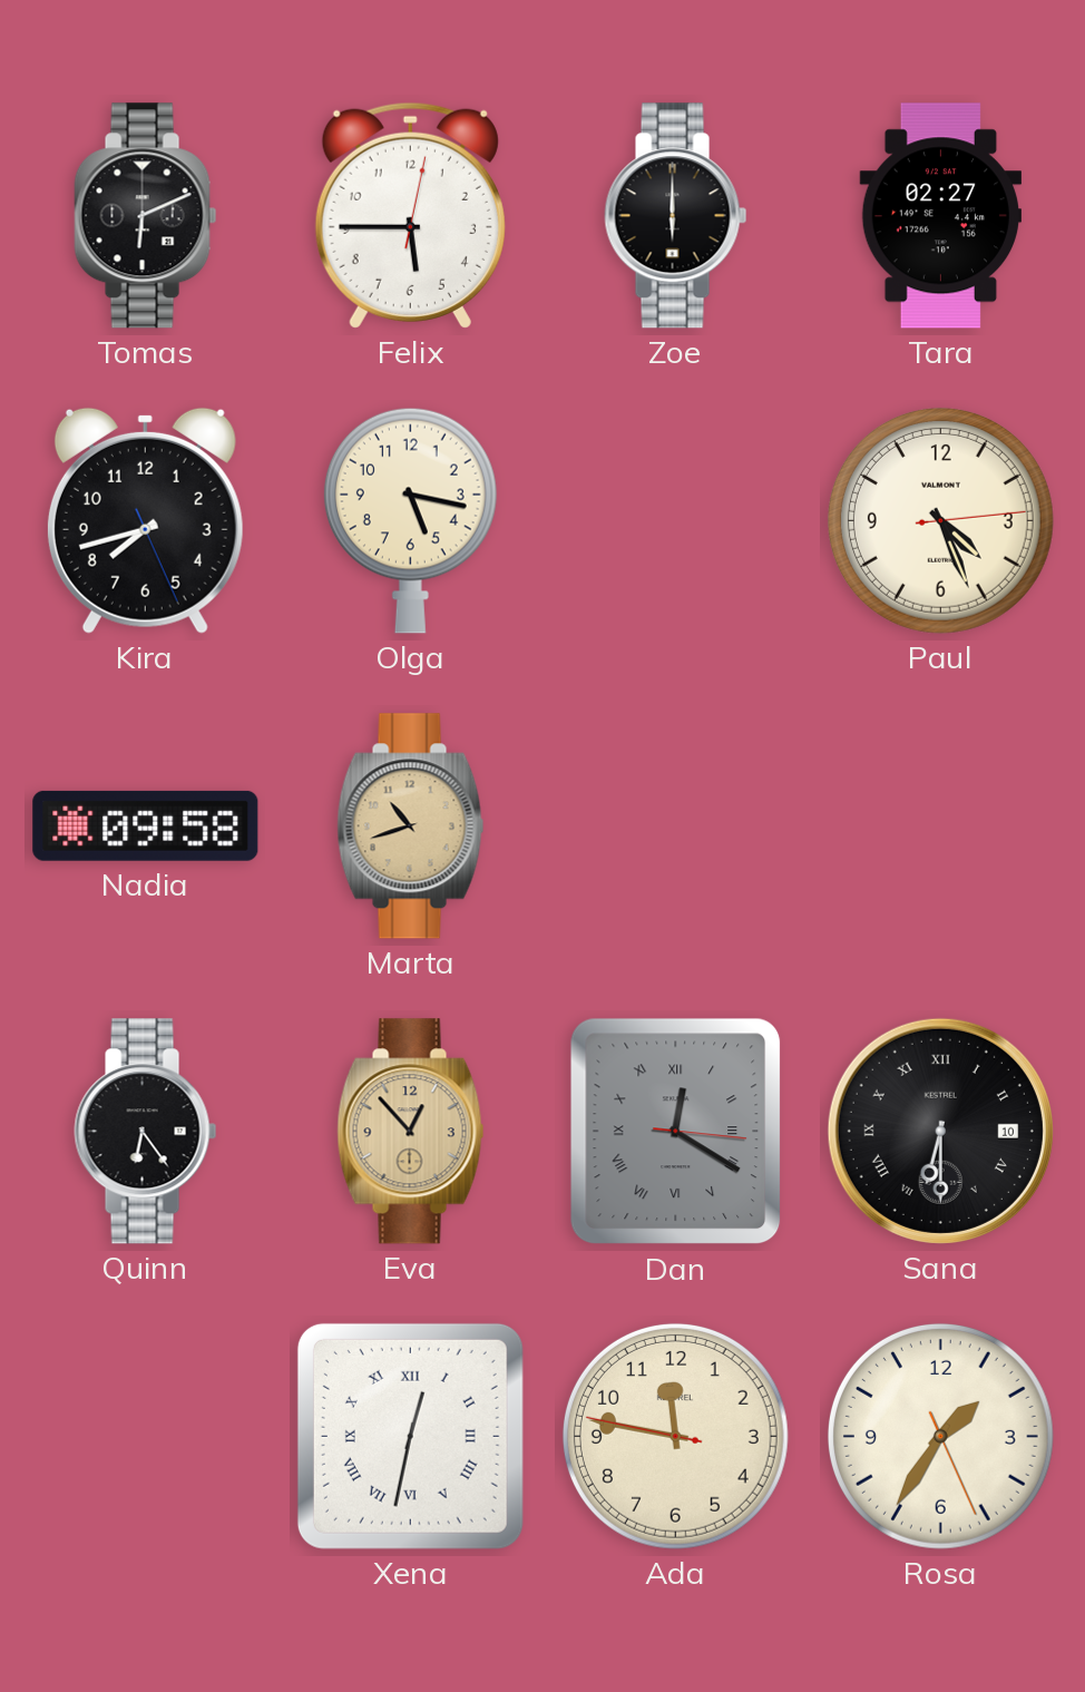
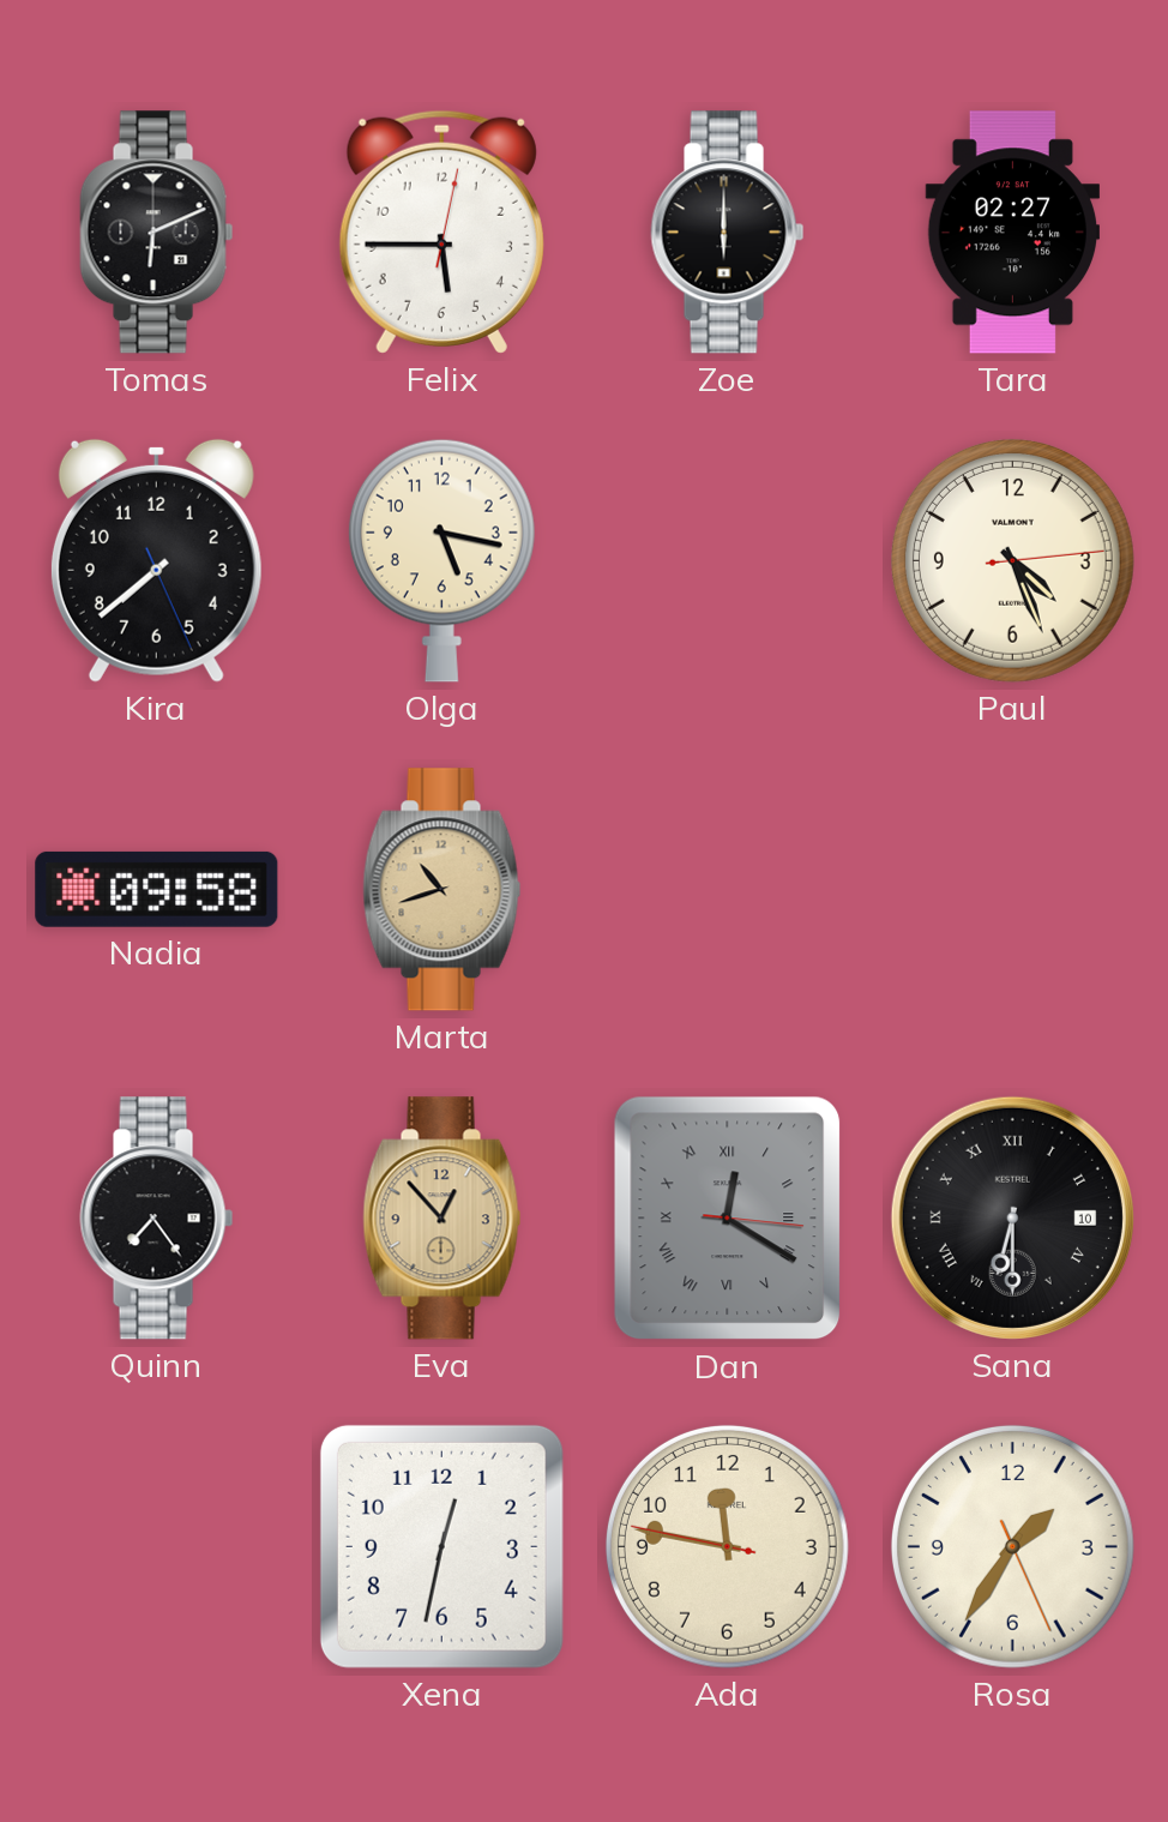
Kira: 7:42 -> 7:38
Quinn: 6:24 -> 7:24
Xena numerals: Roman -> Arabic
